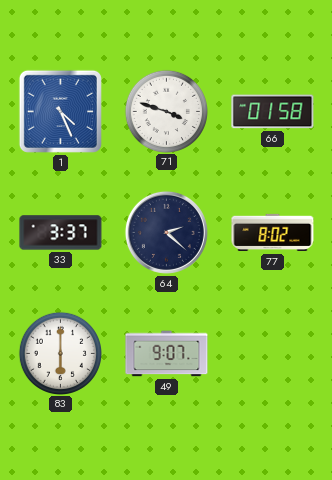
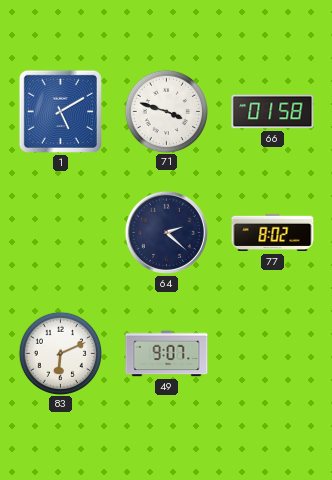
1: 4:26 -> 5:10
33: 3:37 -> none
83: 6:00 -> 6:11
